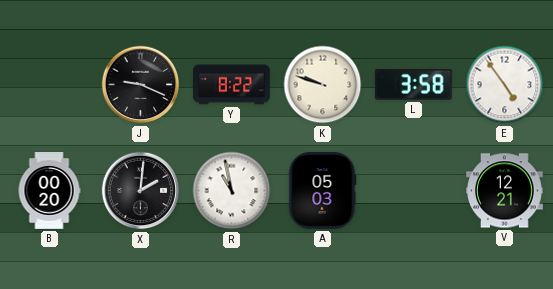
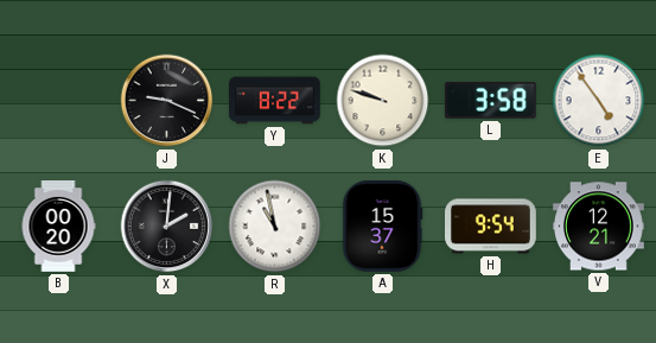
A: 05:03 -> 15:37
H: none -> 9:54
